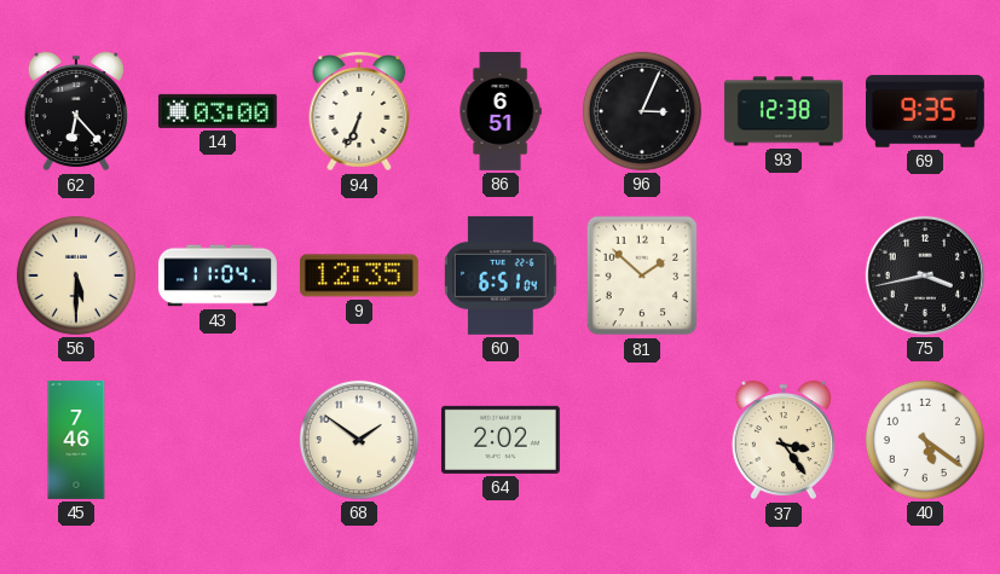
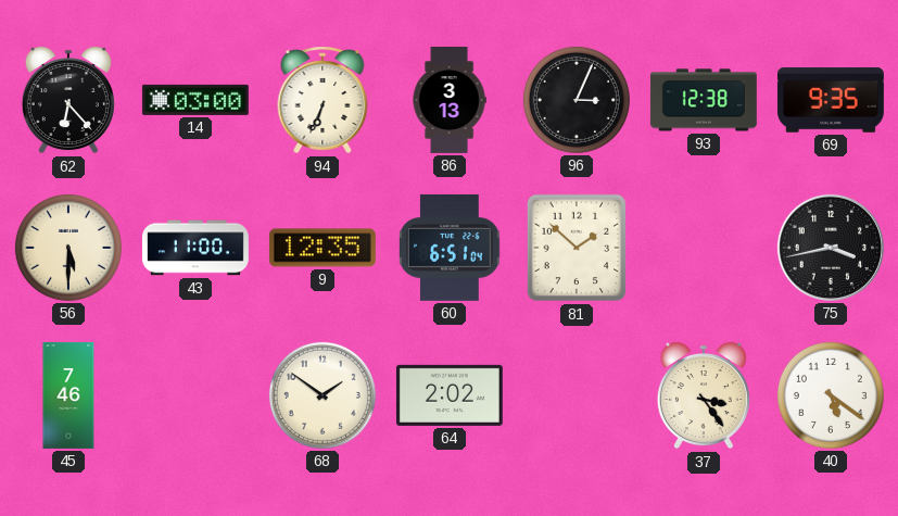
86: 6:51 -> 3:13
43: 11:04 -> 11:00
